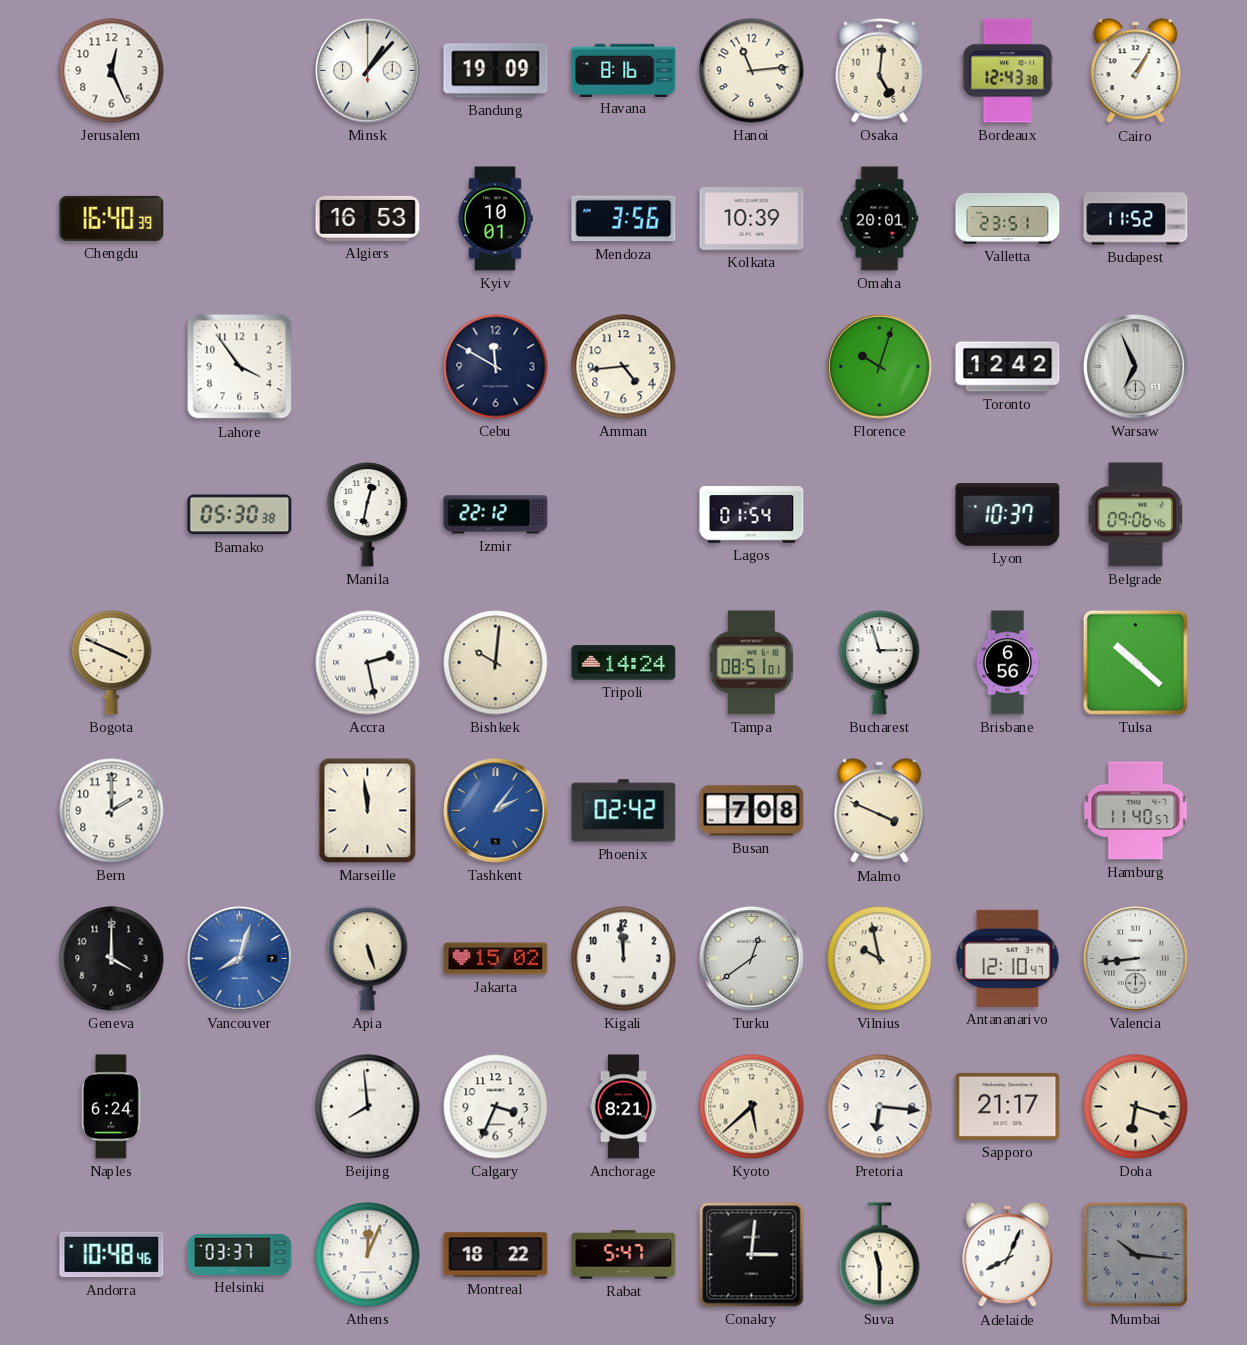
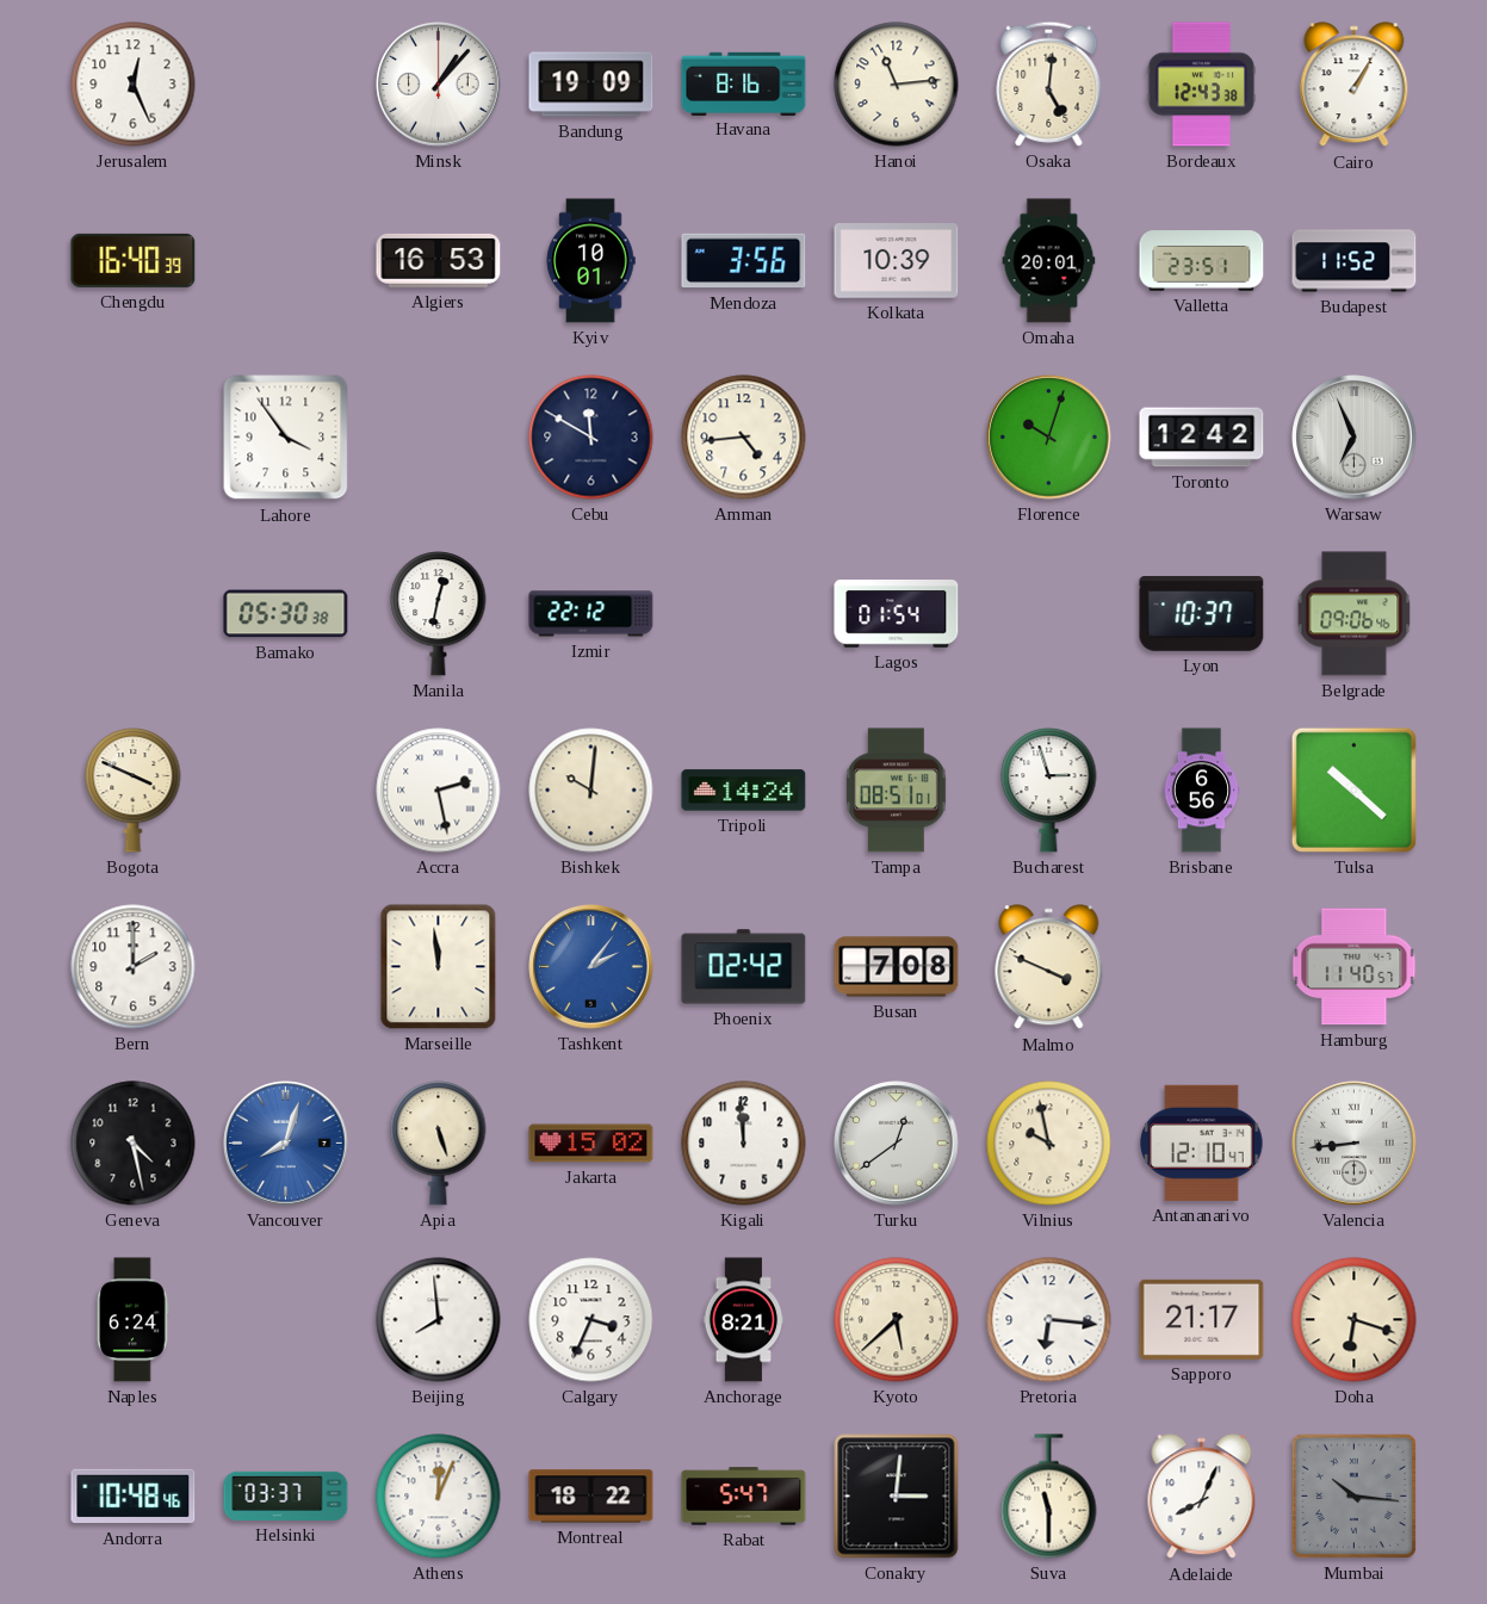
Geneva: 4:00 -> 4:28
